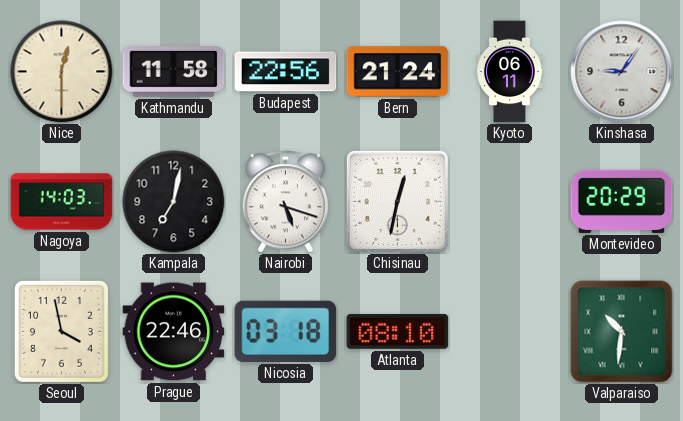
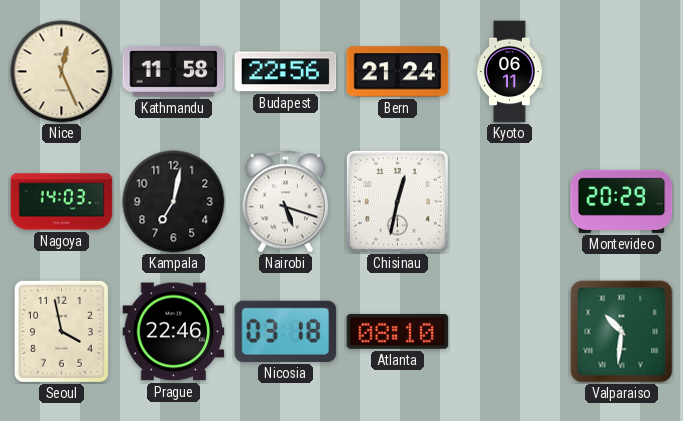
Nice: 12:30 -> 12:26
Kinshasa: 9:06 -> none
